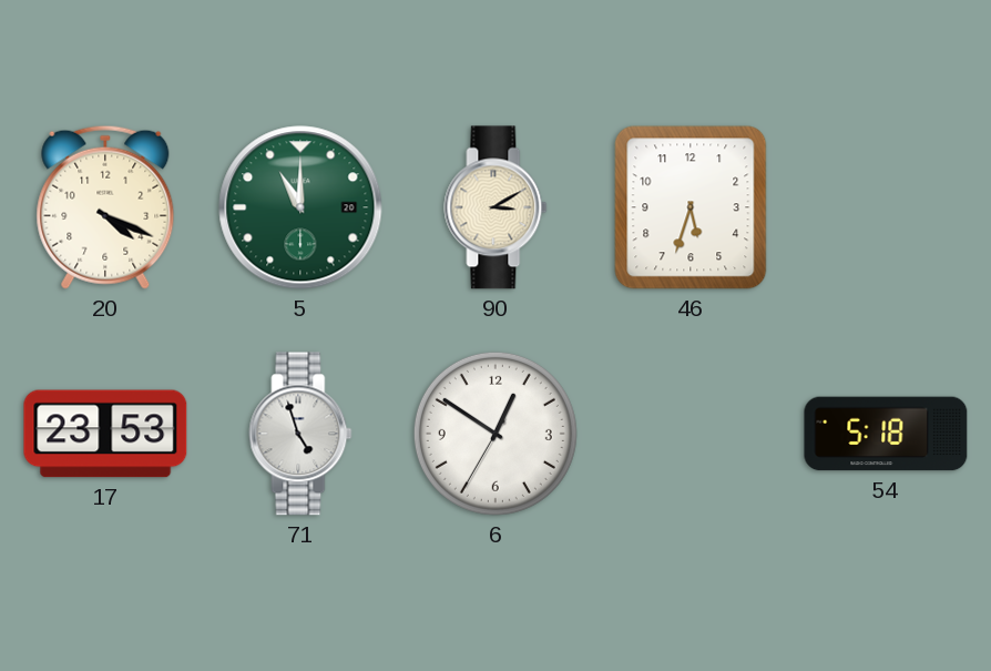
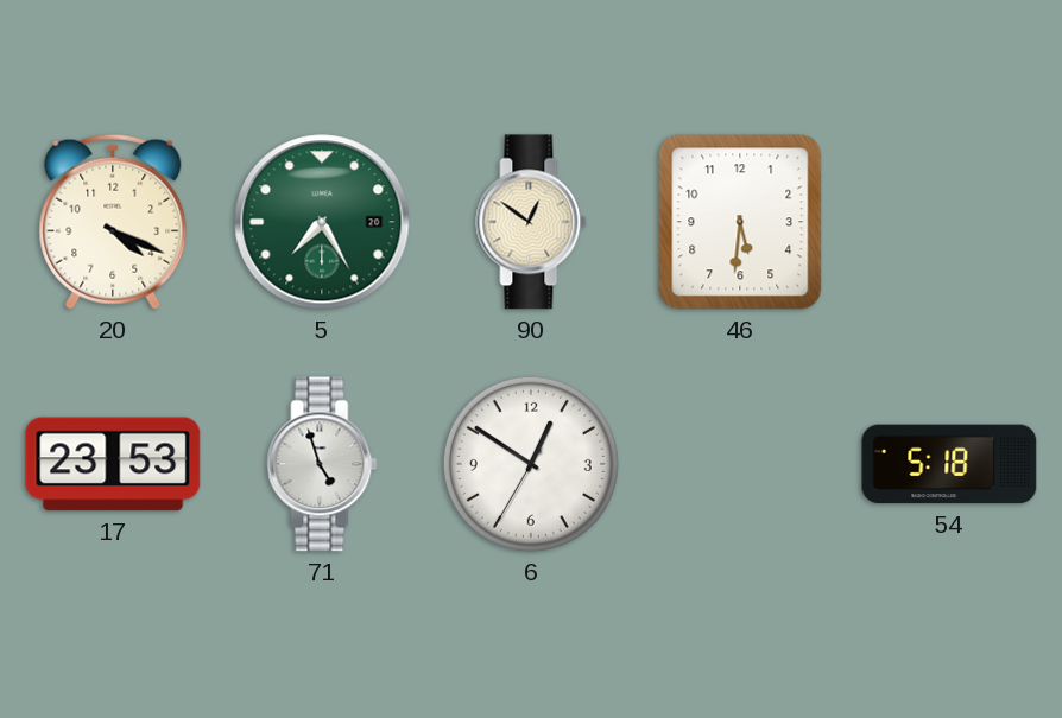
5: 11:00 -> 7:25
90: 3:10 -> 12:51
46: 5:33 -> 5:31
